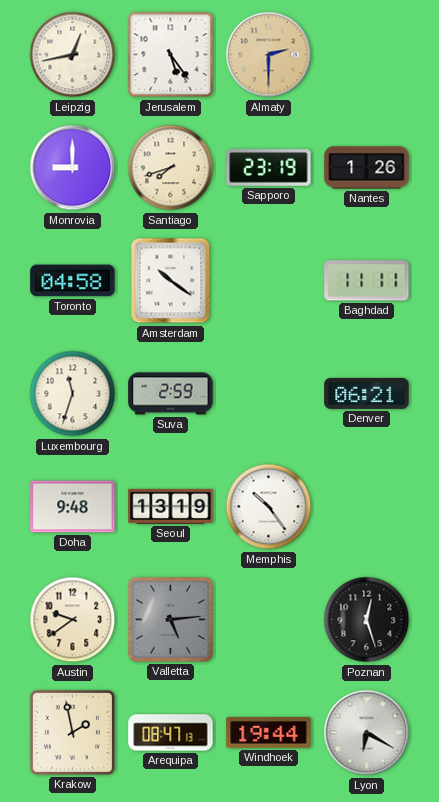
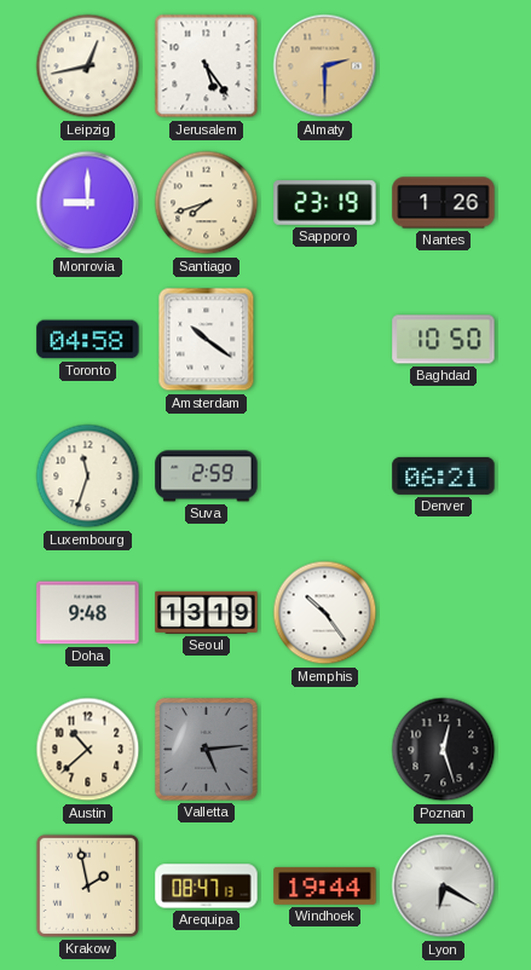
Baghdad: 11:11 -> 10:50
Austin: 9:39 -> 10:38
